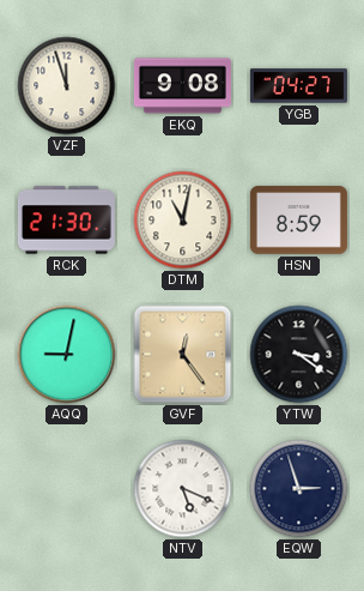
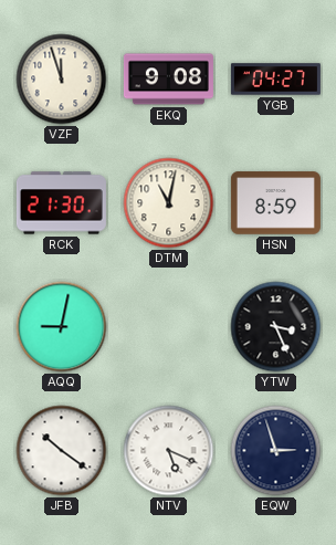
GVF: 12:24 -> none
YTW: 3:21 -> 3:26
JFB: none -> 10:21
